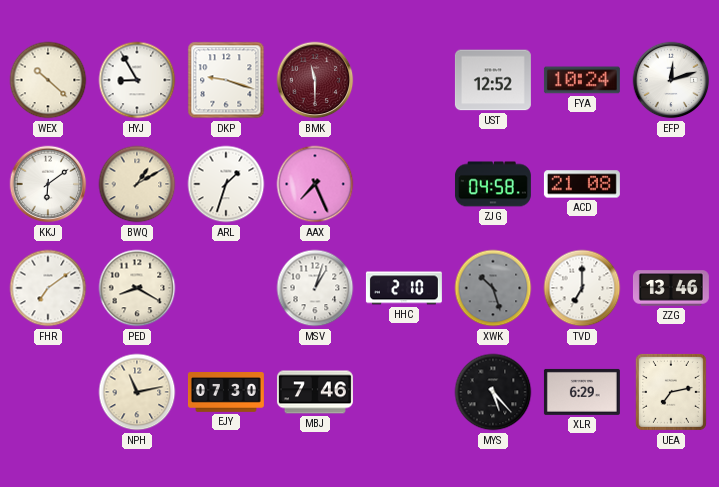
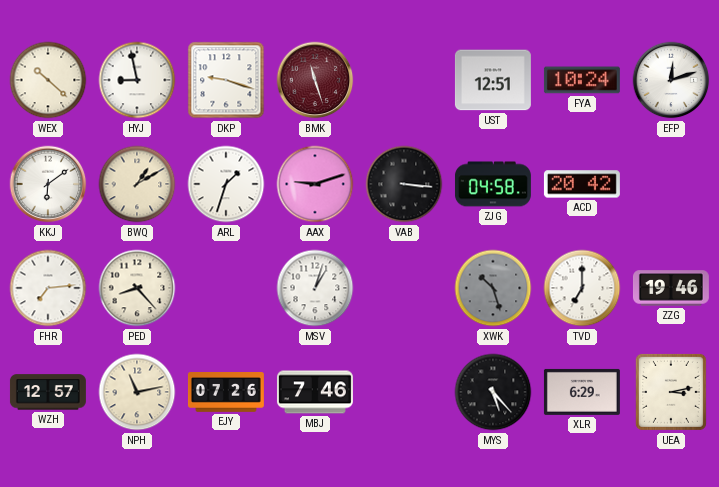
HYJ: 8:55 -> 8:58
BMK: 11:30 -> 11:27
UST: 12:52 -> 12:51
AAX: 7:26 -> 9:12
VAB: none -> 3:16
ACD: 21:08 -> 20:42
FHR: 7:09 -> 7:14
PED: 8:20 -> 8:23
HHC: 2:10 -> none
ZZG: 13:46 -> 19:46
WZH: none -> 12:57
EJY: 07:30 -> 07:26
UEA: 7:13 -> 3:13
